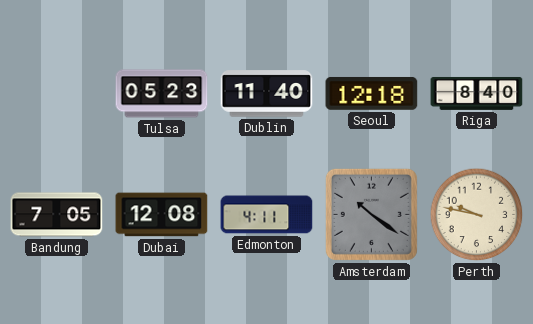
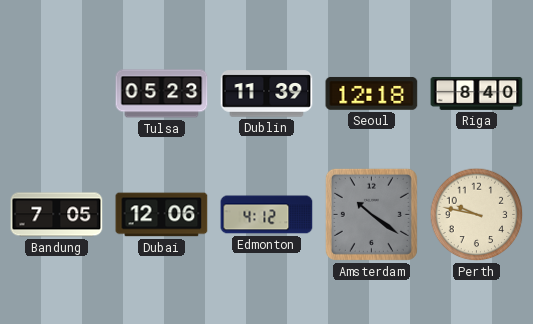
Dublin: 11:40 -> 11:39
Dubai: 12:08 -> 12:06
Edmonton: 4:11 -> 4:12
